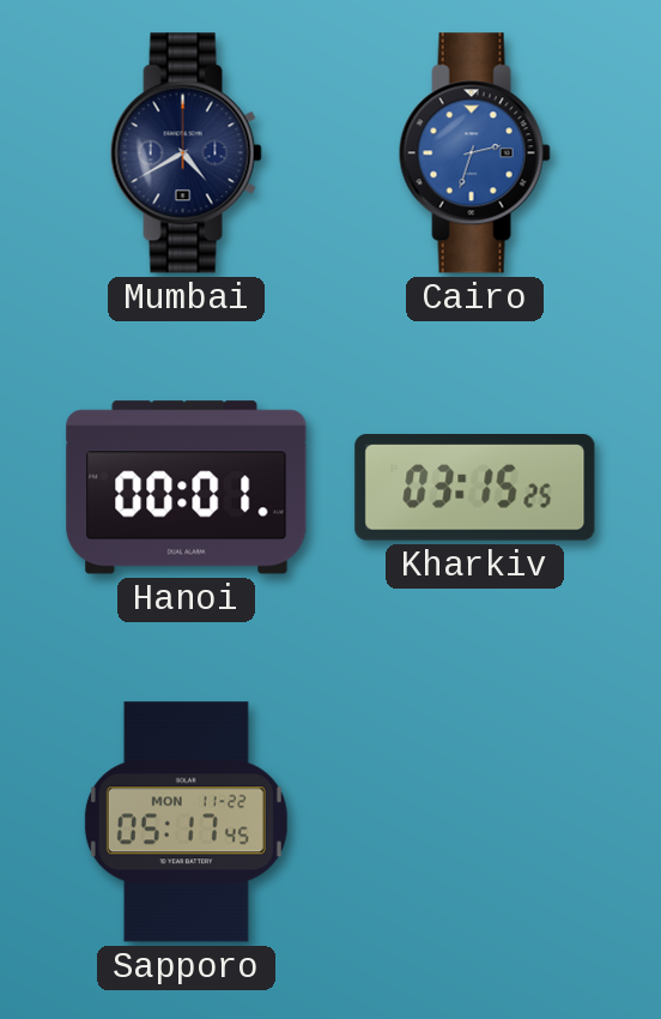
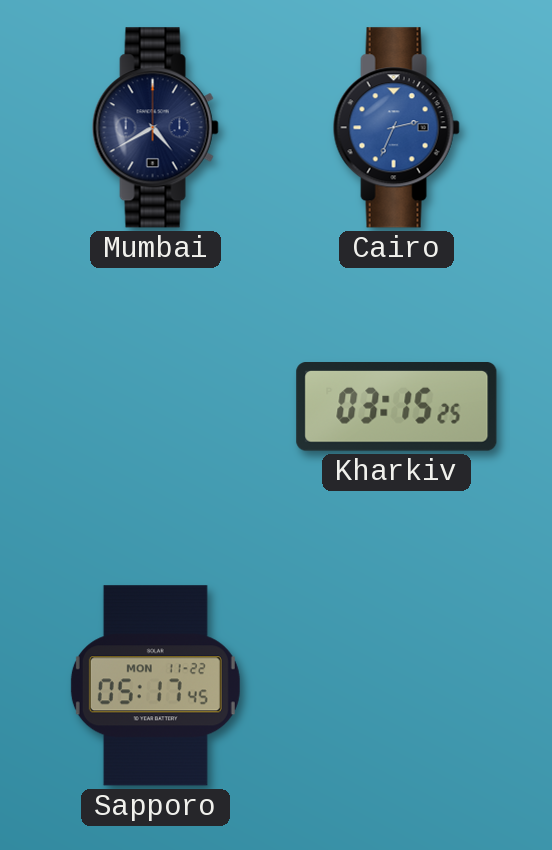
Cairo: 2:33 -> 2:34
Hanoi: 00:01 -> none
